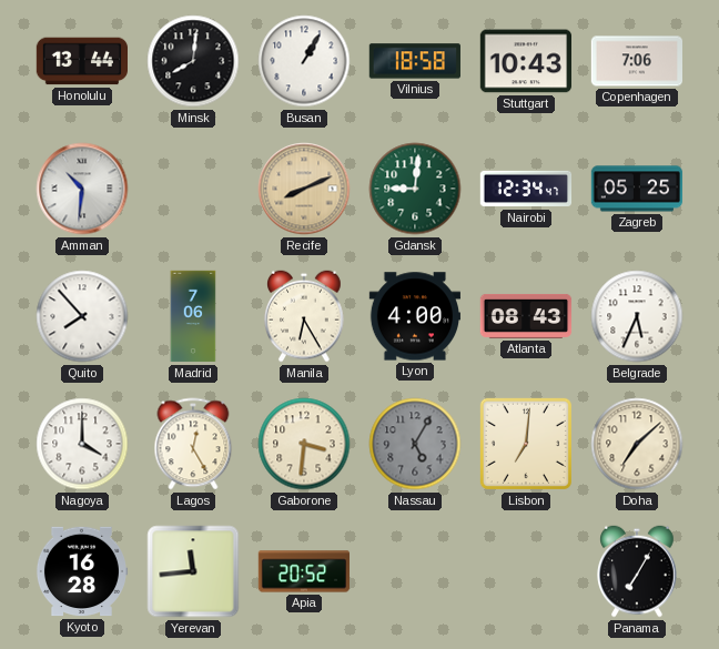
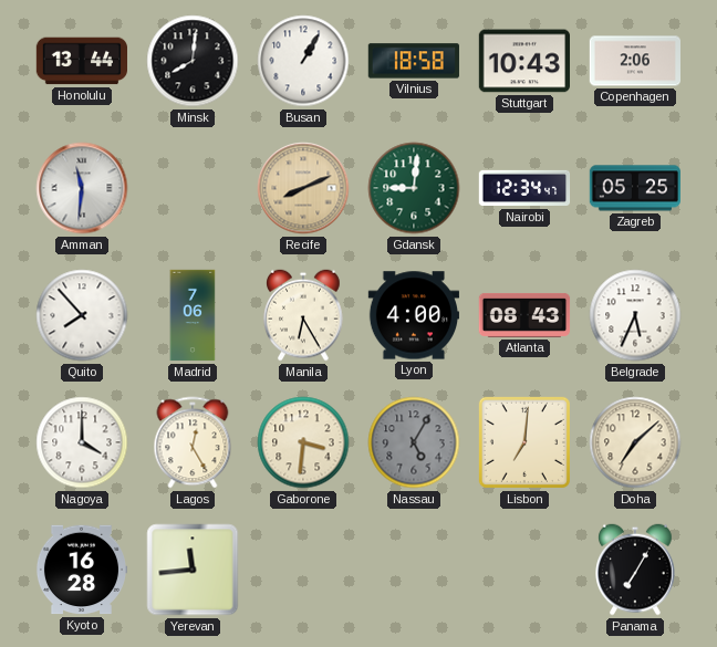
Copenhagen: 7:06 -> 2:06
Amman: 10:31 -> 11:31
Apia: 20:52 -> none
